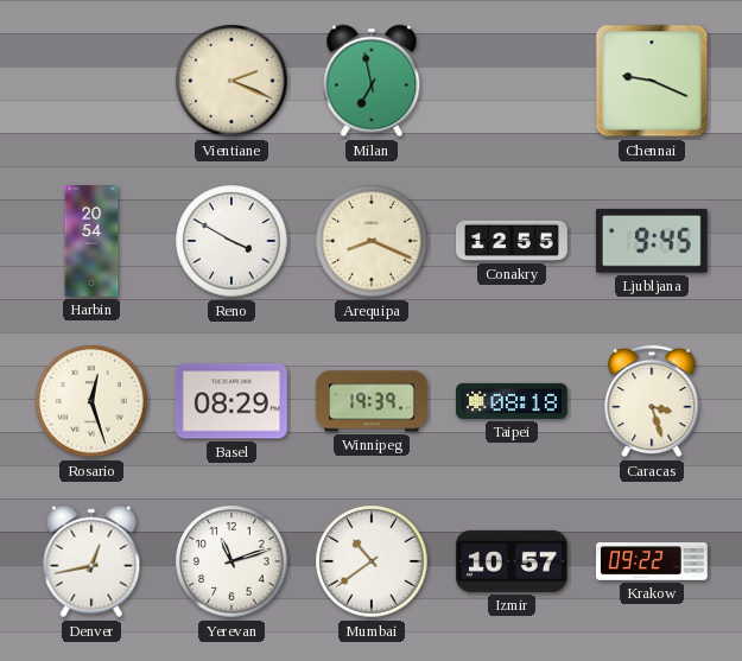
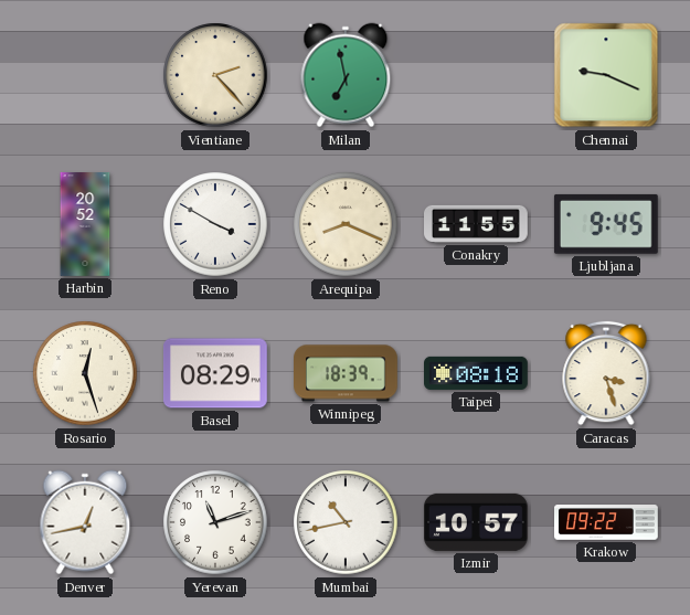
Vientiane: 2:19 -> 2:23
Harbin: 20:54 -> 20:52
Conakry: 12:55 -> 11:55
Winnipeg: 19:39 -> 18:39
Mumbai: 10:39 -> 10:43
